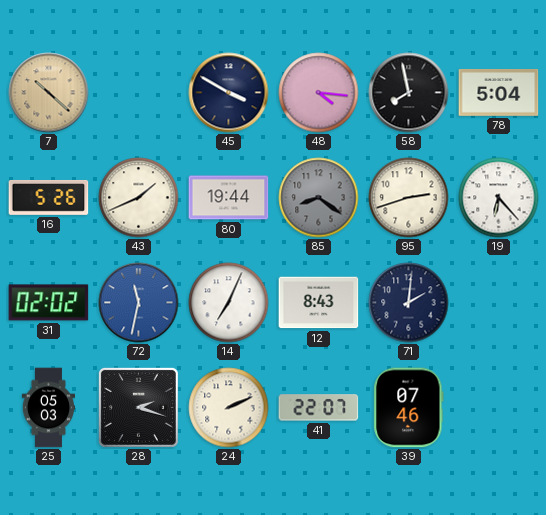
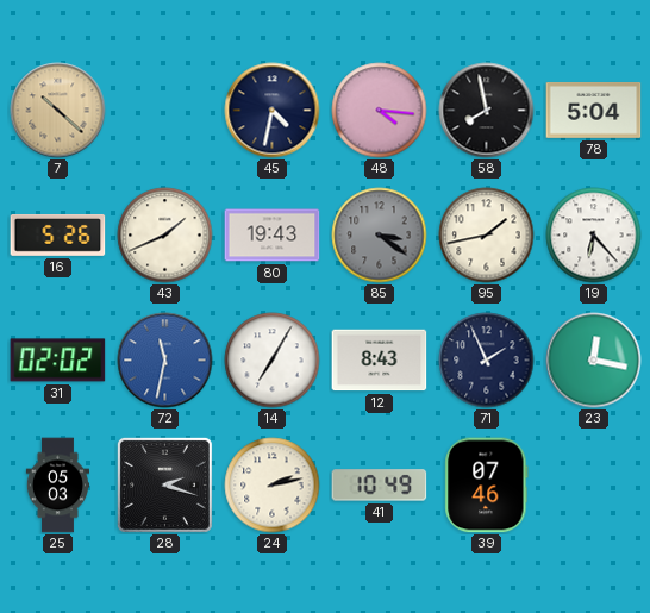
45: 3:50 -> 4:32
80: 19:44 -> 19:43
85: 8:21 -> 3:21
95: 2:42 -> 1:43
14: 7:04 -> 7:05
71: 2:01 -> 1:56
23: none -> 12:17
24: 2:11 -> 2:13
41: 22:07 -> 10:49
